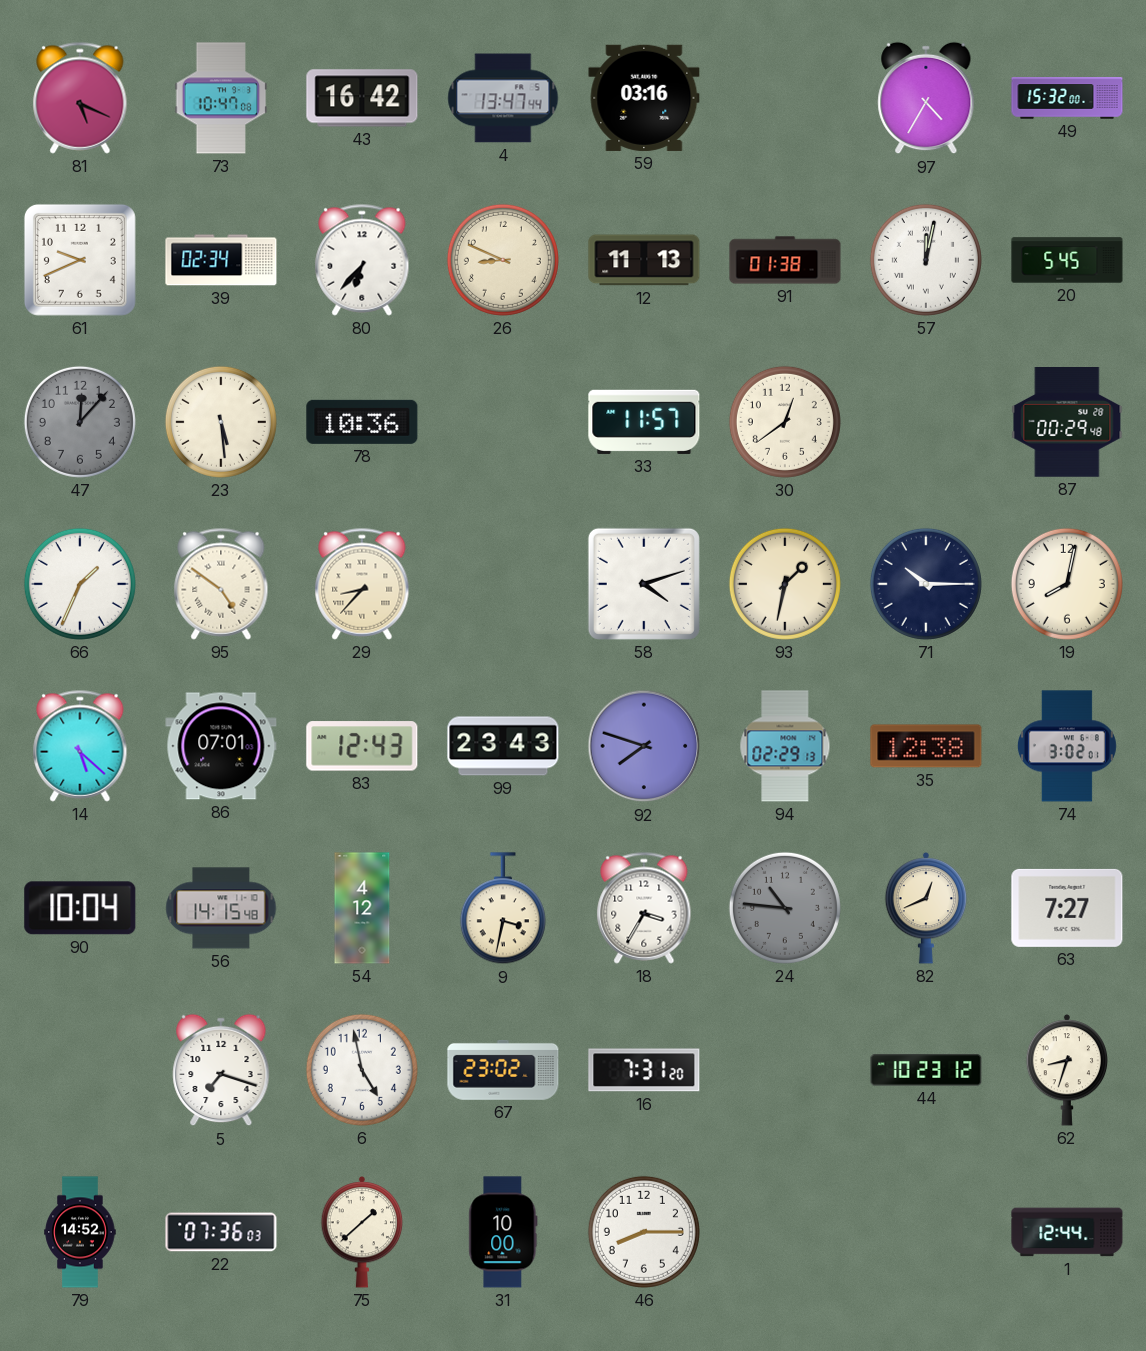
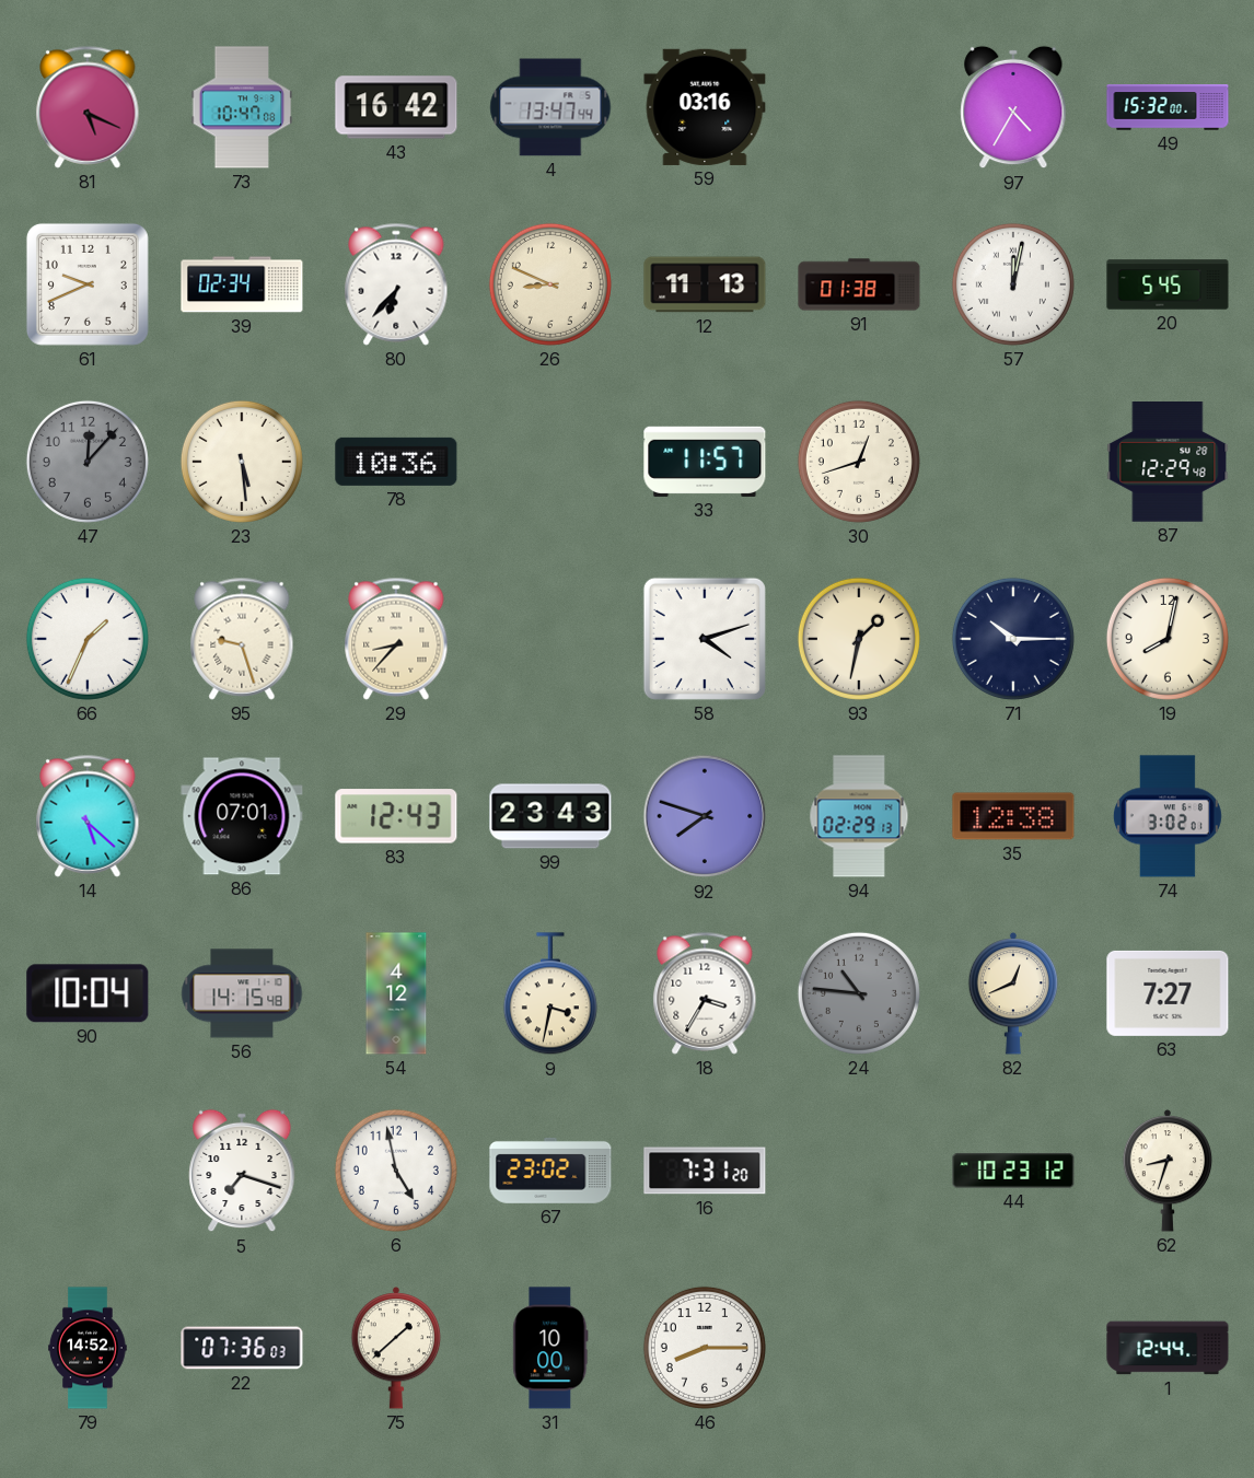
30: 12:39 -> 12:42
87: 00:29 -> 12:29
95: 4:51 -> 9:27
